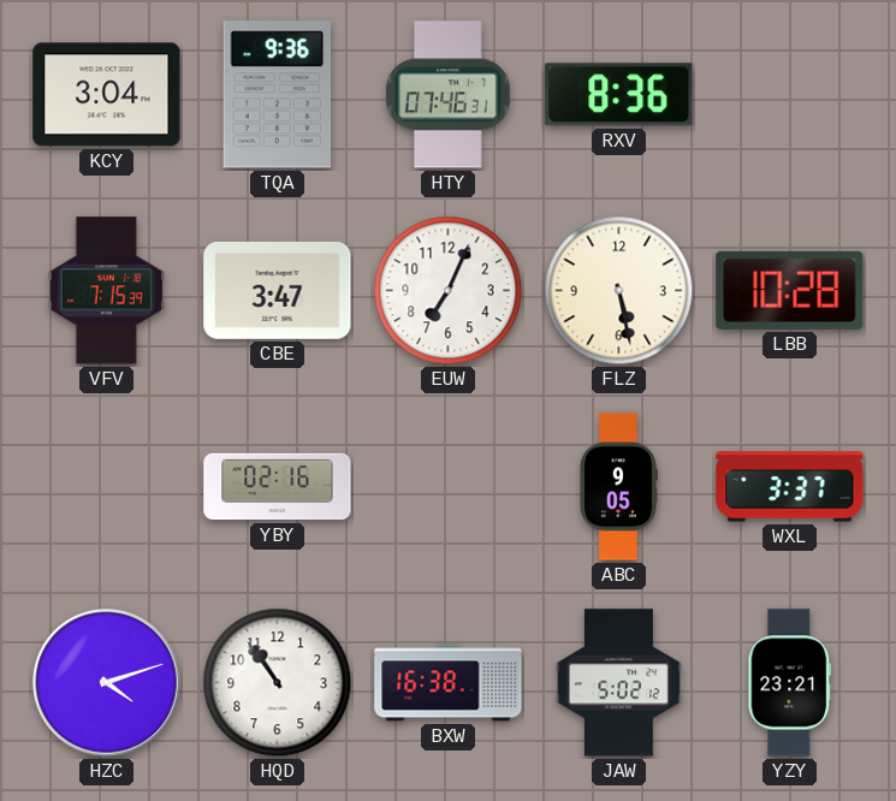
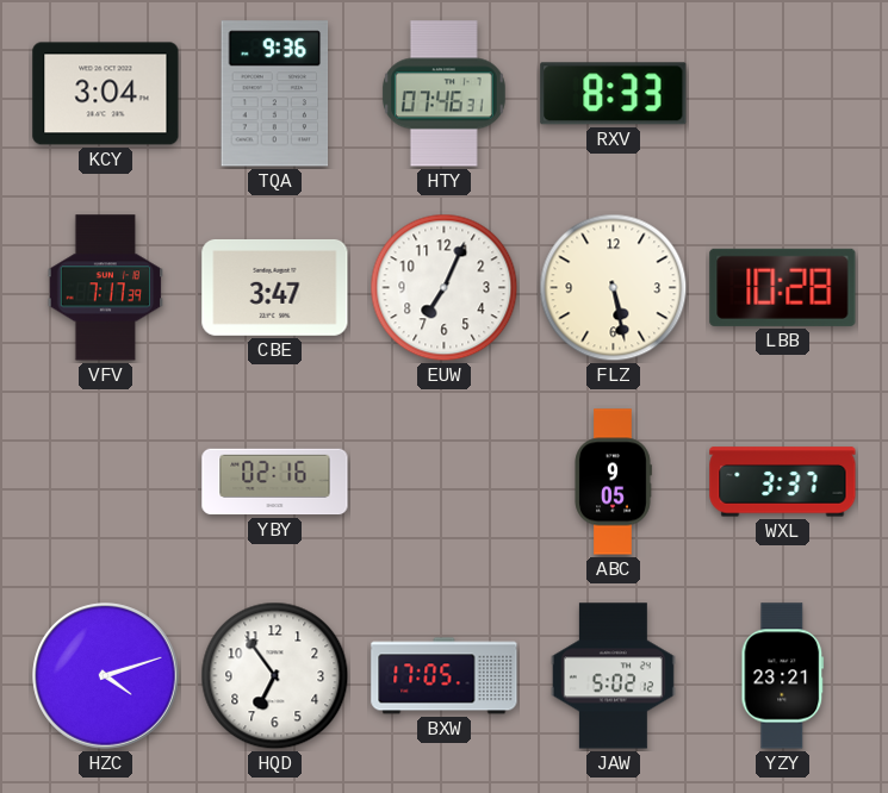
RXV: 8:36 -> 8:33
VFV: 7:15 -> 7:17
HQD: 10:54 -> 6:54
BXW: 16:38 -> 17:05
